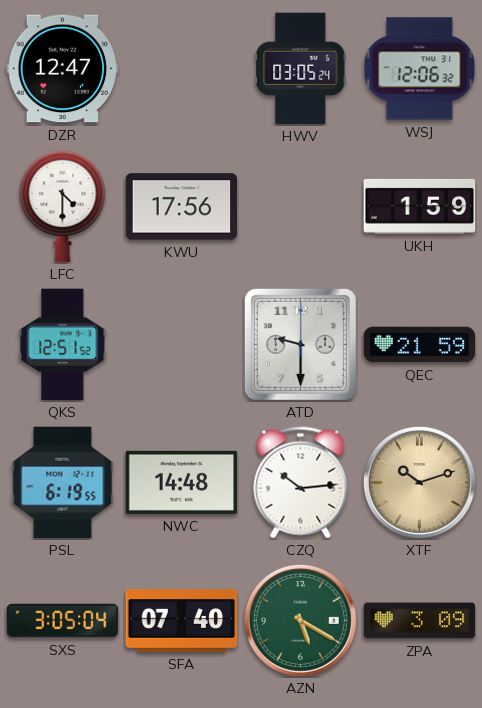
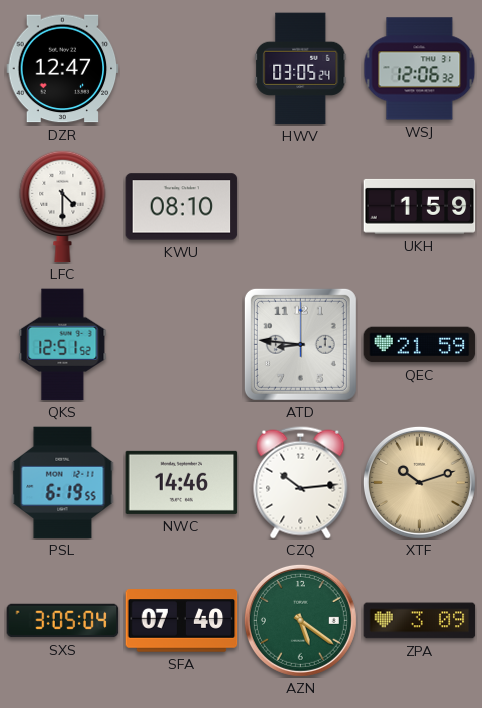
KWU: 17:56 -> 08:10
ATD: 9:30 -> 8:46
NWC: 14:48 -> 14:46
AZN: 5:20 -> 5:21
